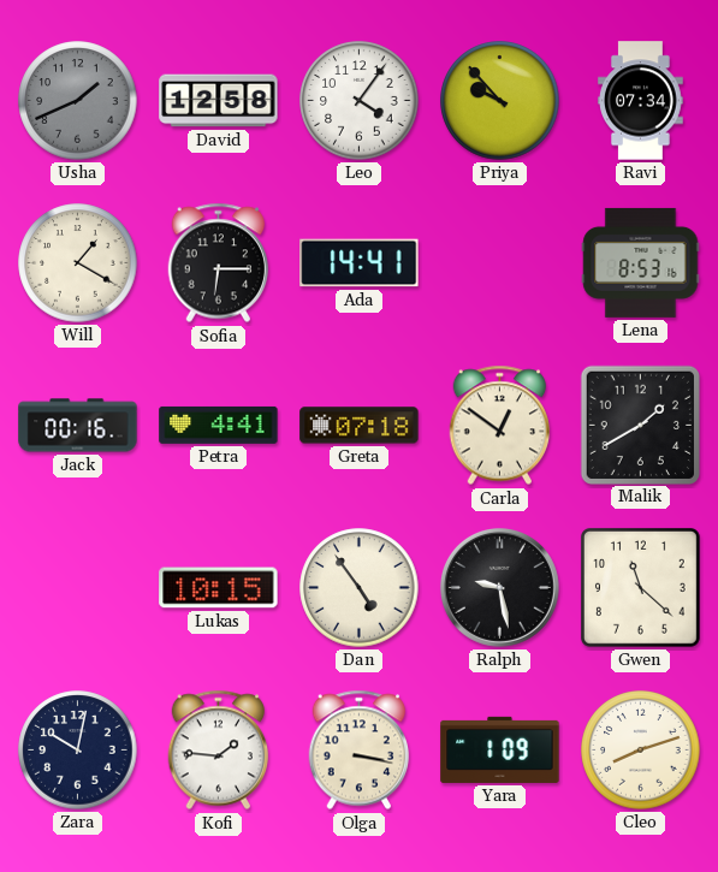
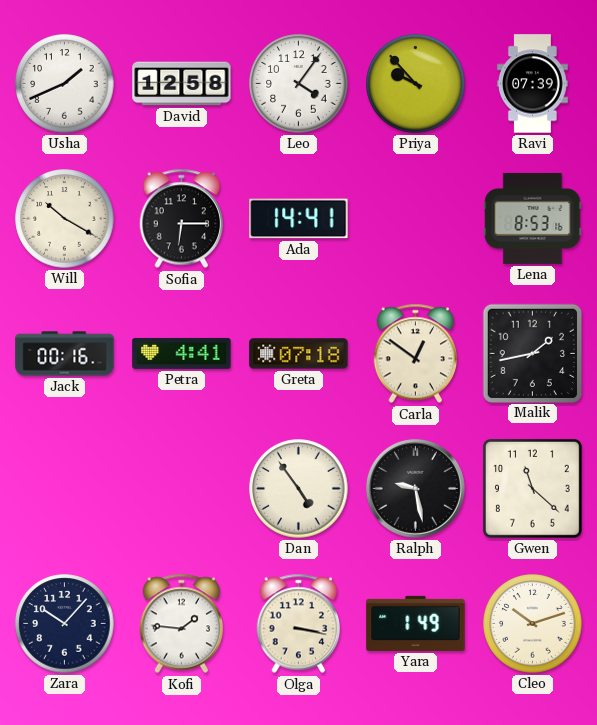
Usha dial: grey -> white
Ravi: 07:34 -> 07:39
Will: 1:20 -> 10:20
Malik: 1:40 -> 1:43
Lukas: 10:15 -> none
Zara: 10:02 -> 10:07
Yara: 1:09 -> 1:49
Cleo: 8:12 -> 10:12
